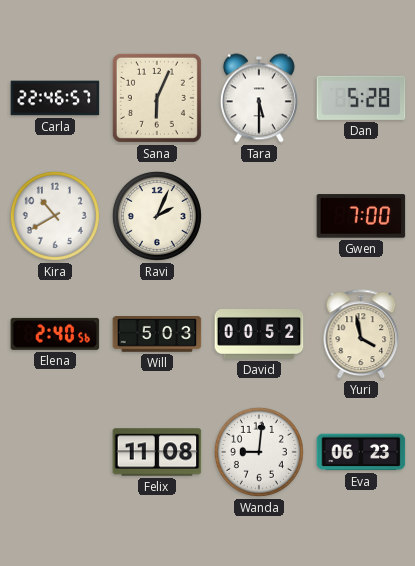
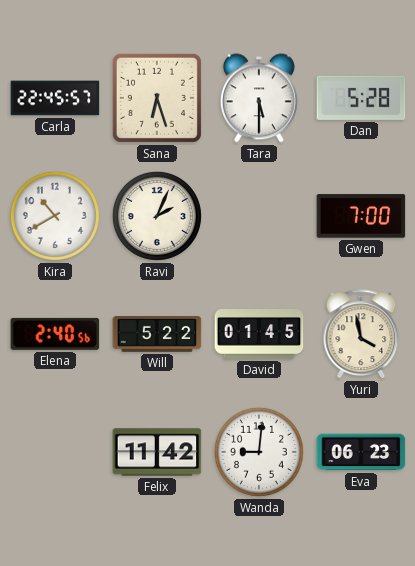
Carla: 22:46 -> 22:45
Sana: 6:04 -> 6:27
Will: 5:03 -> 5:22
David: 00:52 -> 01:45
Felix: 11:08 -> 11:42
